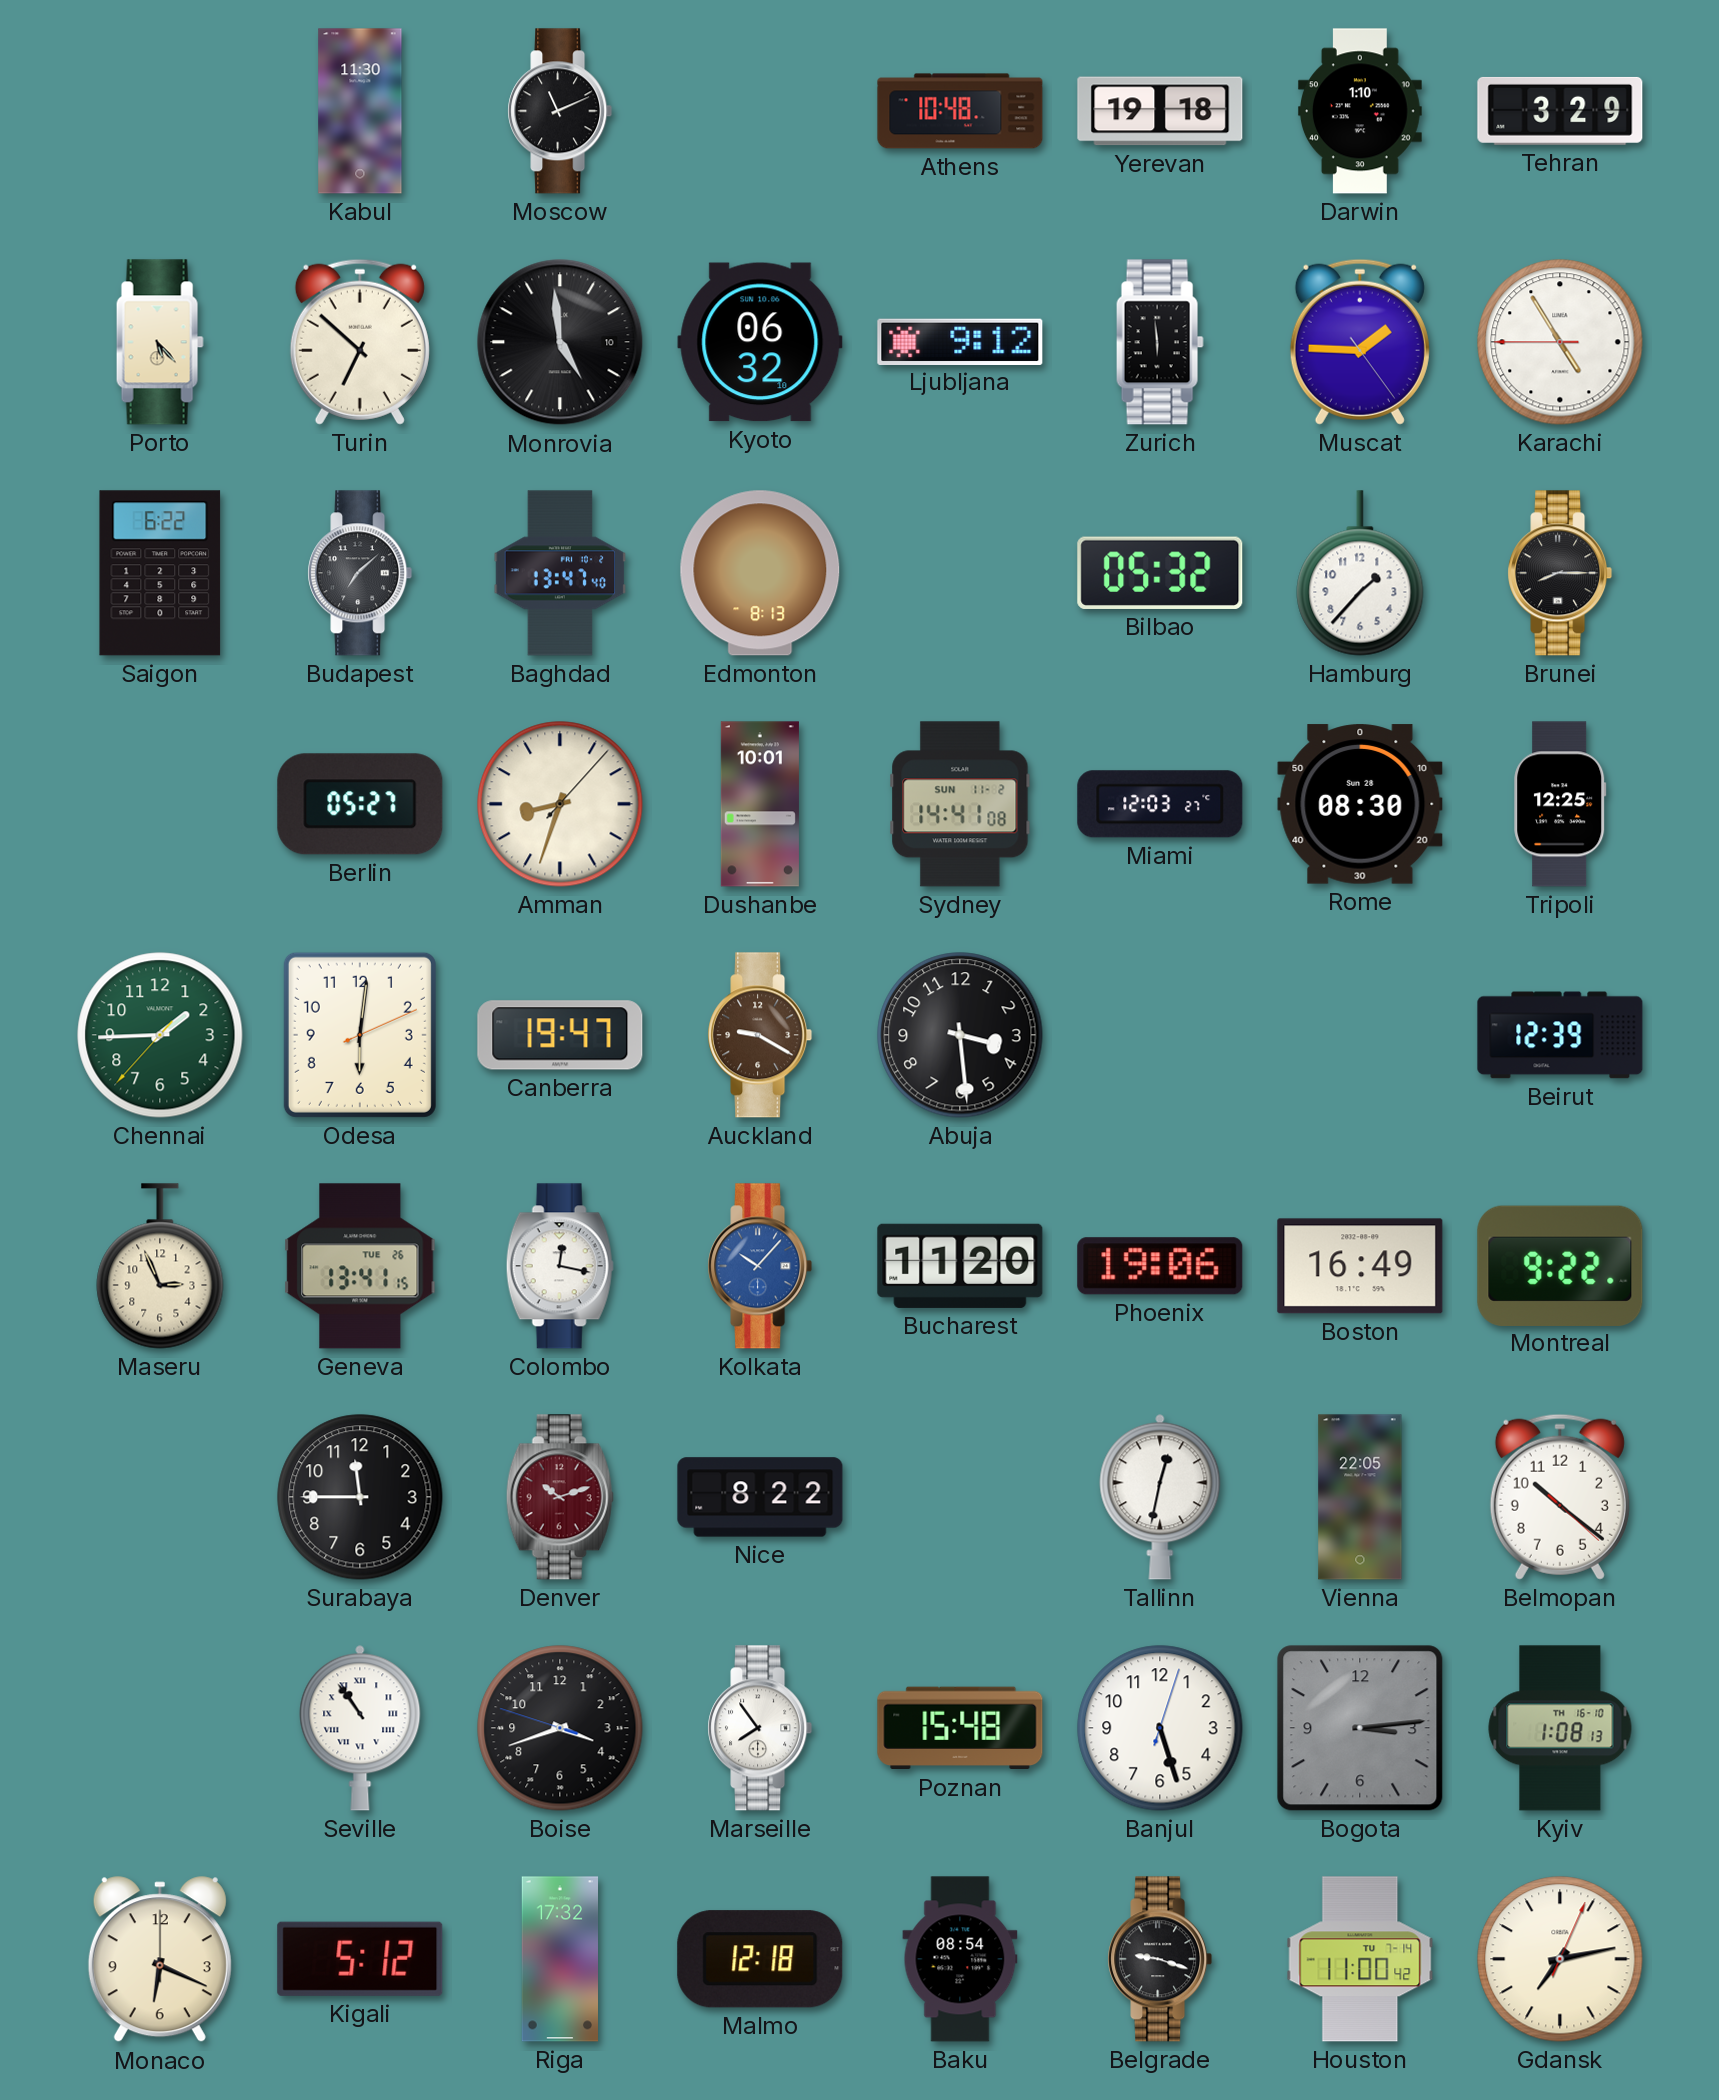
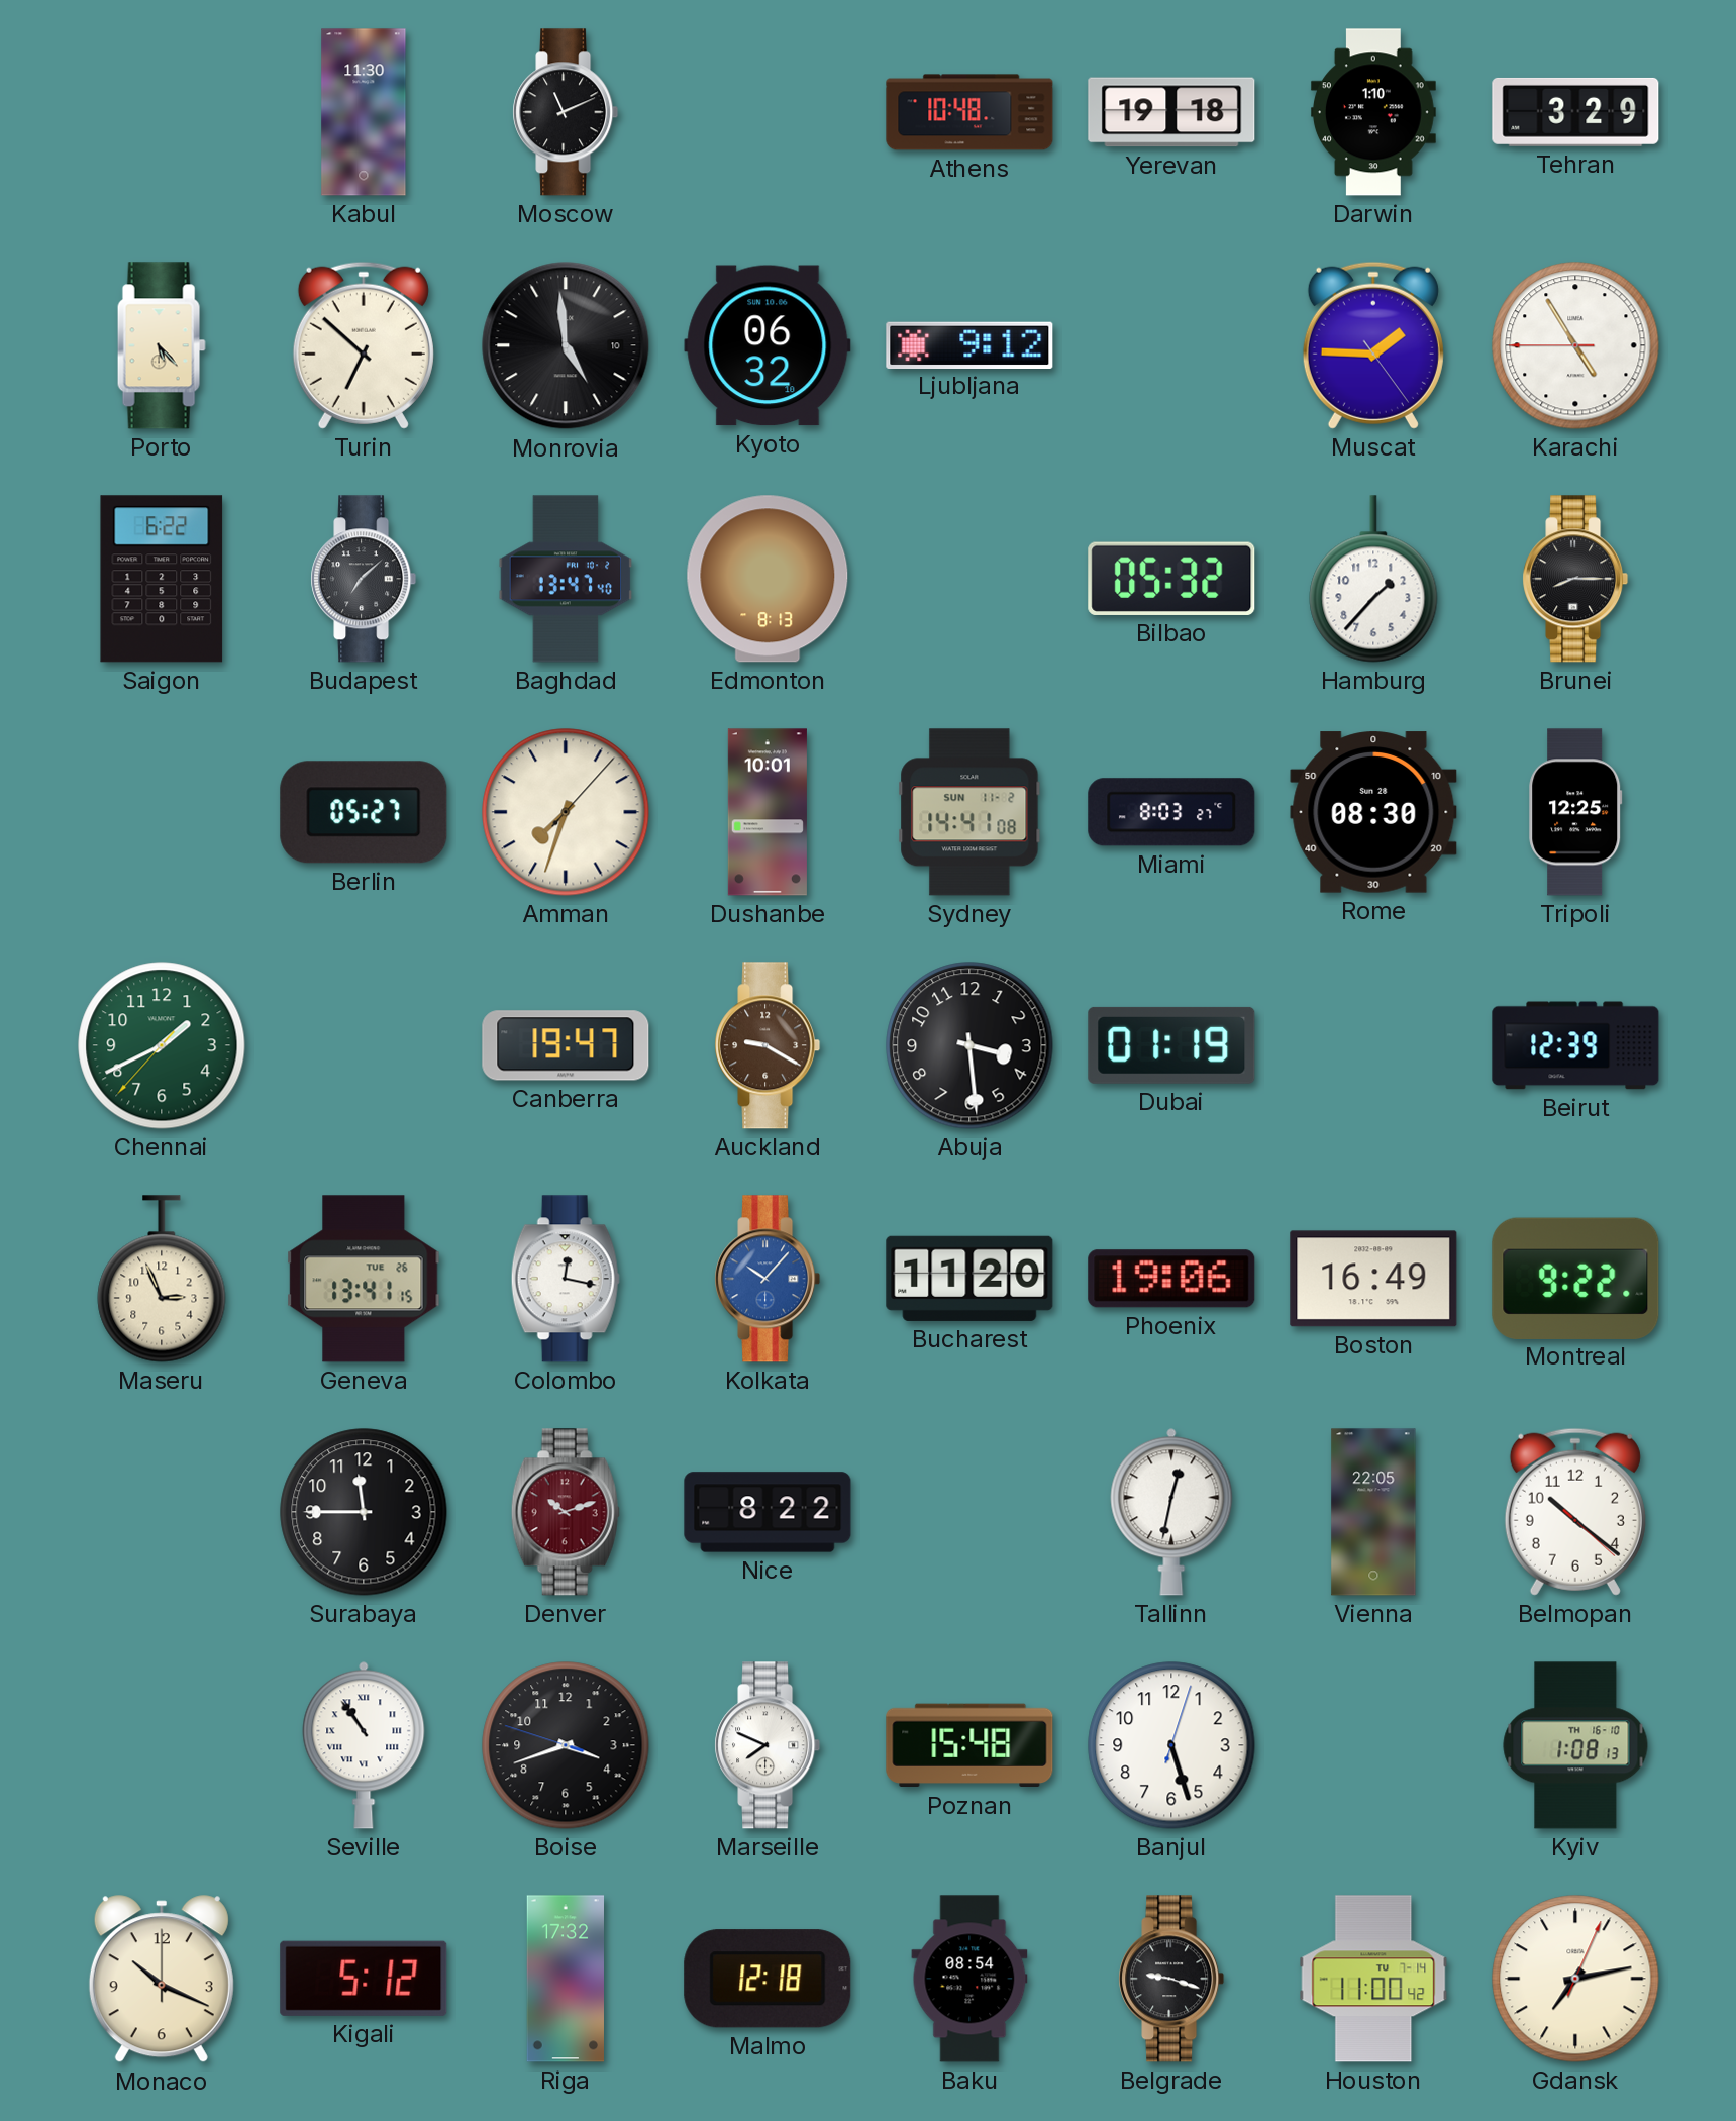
Zurich: 5:59 -> none
Amman: 8:33 -> 7:33
Miami: 12:03 -> 8:03
Chennai: 1:44 -> 1:40
Odesa: 6:01 -> none
Dubai: none -> 01:19
Marseille: 7:54 -> 7:49
Bogota: 3:14 -> none
Monaco: 6:19 -> 10:19
